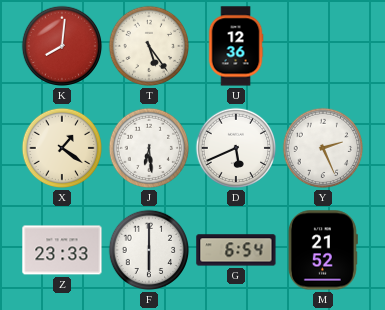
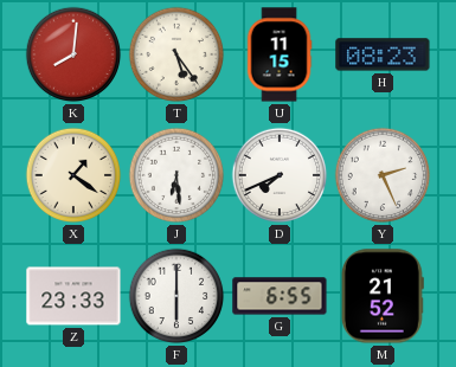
U: 12:36 -> 11:15
H: none -> 08:23
D: 5:41 -> 7:41
G: 6:54 -> 6:55
